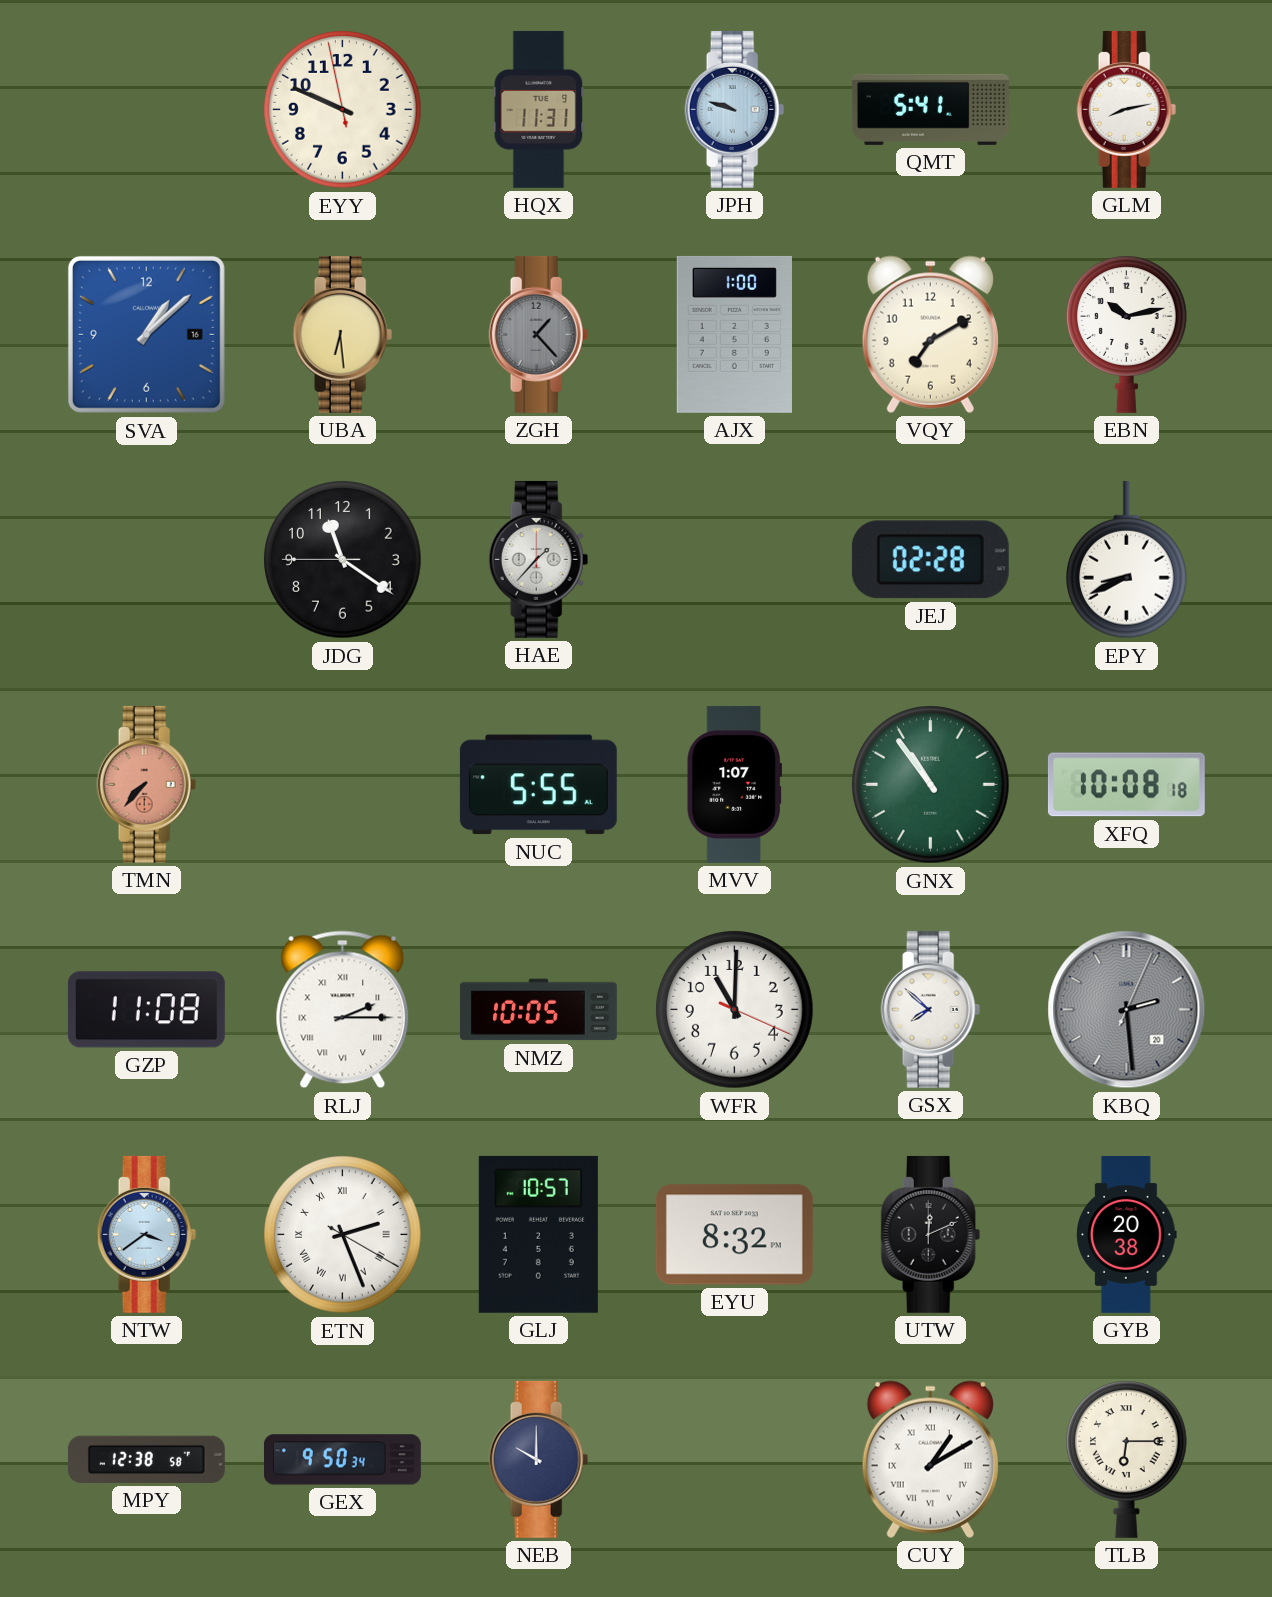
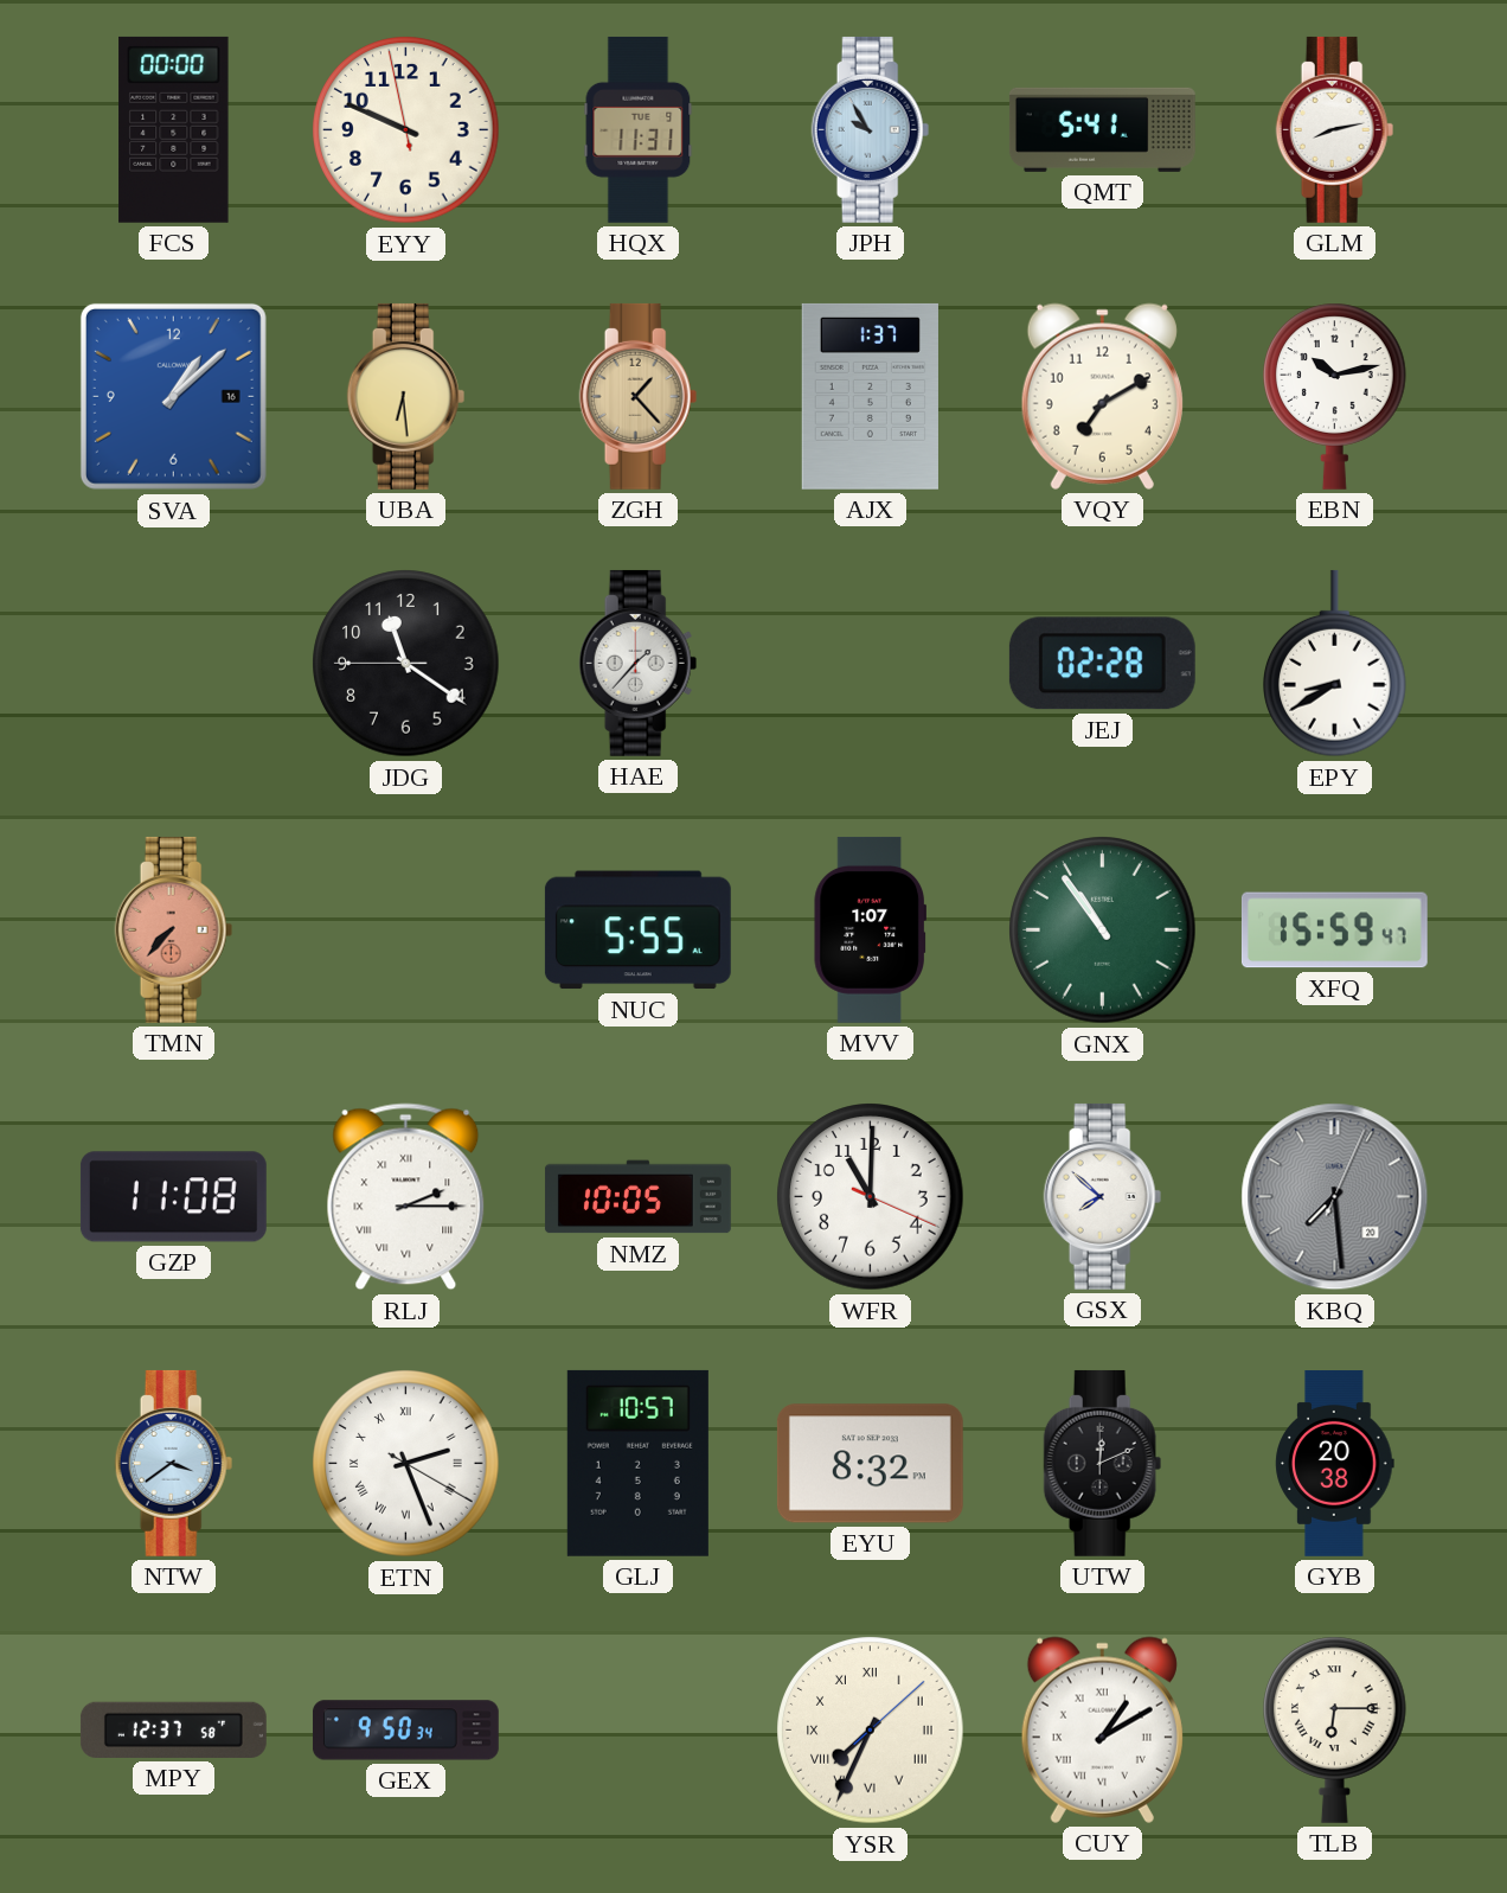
FCS: none -> 00:00
JPH: 9:48 -> 9:55
ZGH dial: grey -> champagne
AJX: 1:00 -> 1:37
EPY: 8:41 -> 8:40
XFQ: 10:08 -> 15:59
KBQ: 2:29 -> 7:29
MPY: 12:38 -> 12:37
NEB: 10:00 -> none
YSR: none -> 7:34
